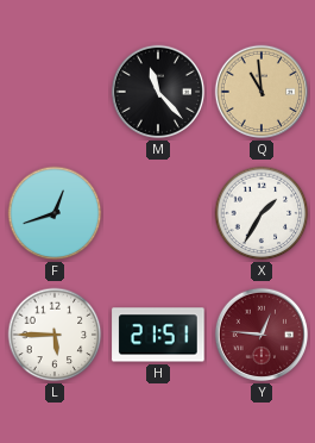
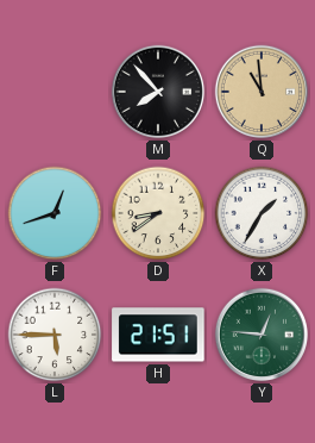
M: 11:23 -> 7:53
D: none -> 8:39
Y dial: burgundy -> green
